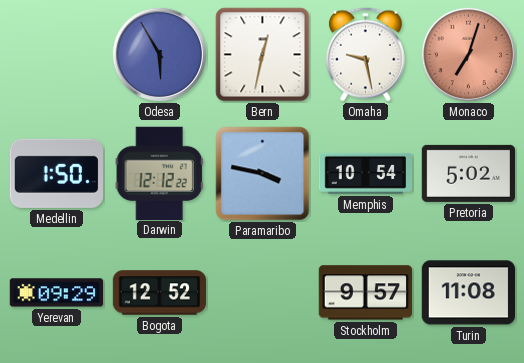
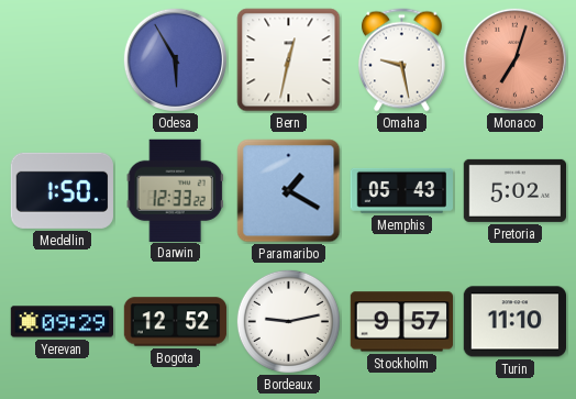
Darwin: 12:12 -> 12:33
Paramaribo: 3:47 -> 1:20
Memphis: 10:54 -> 05:43
Bordeaux: none -> 9:13
Turin: 11:08 -> 11:10
